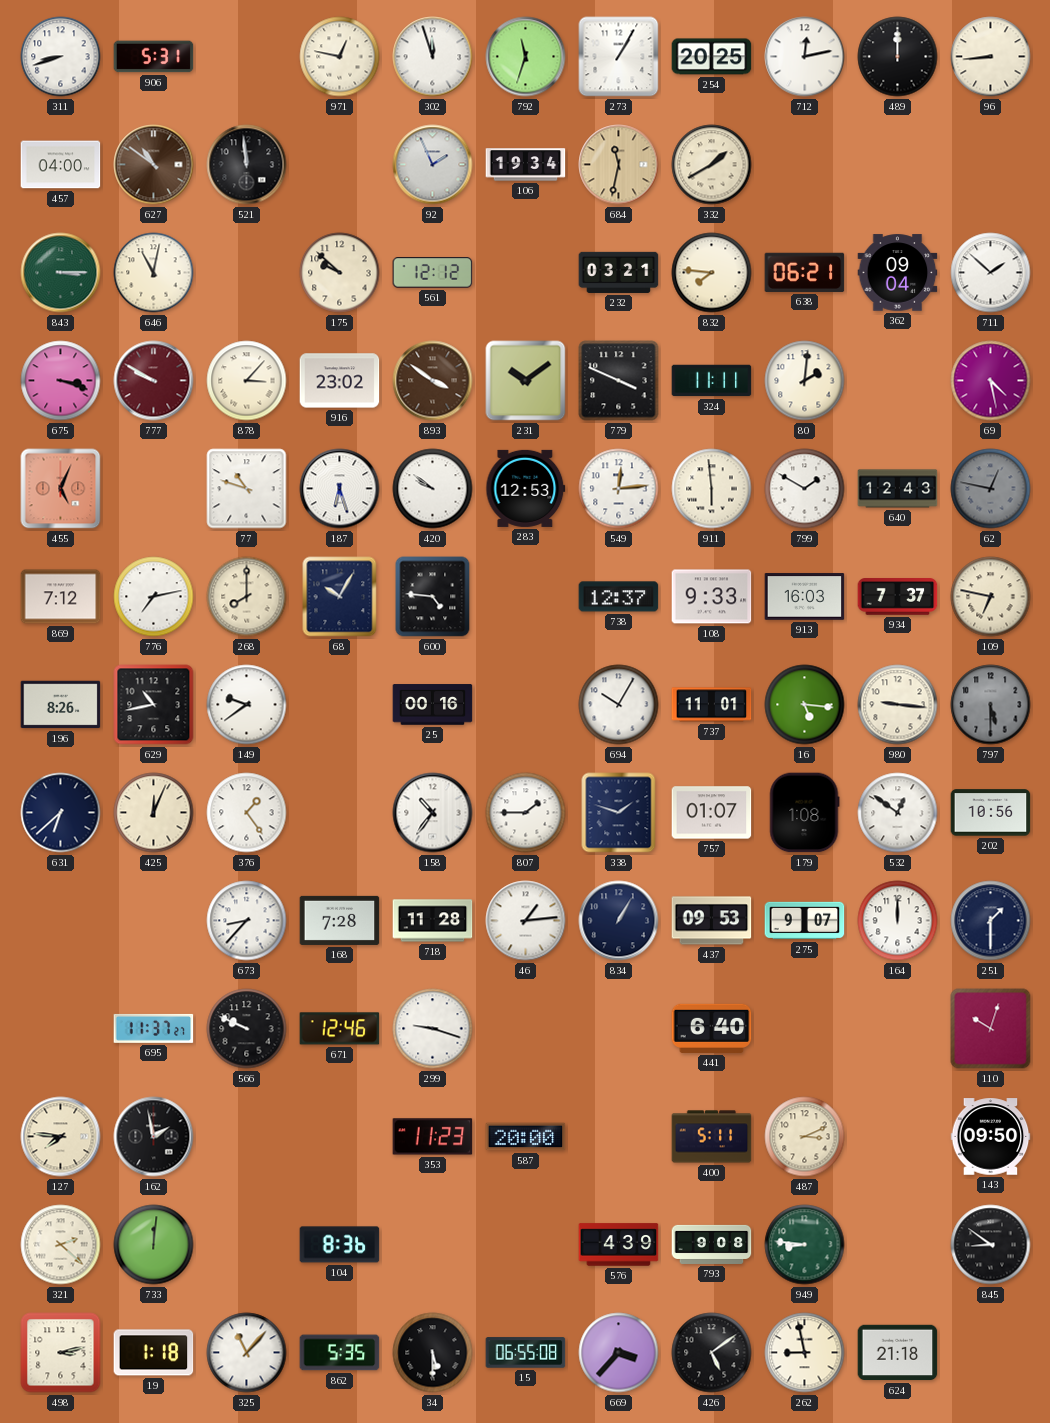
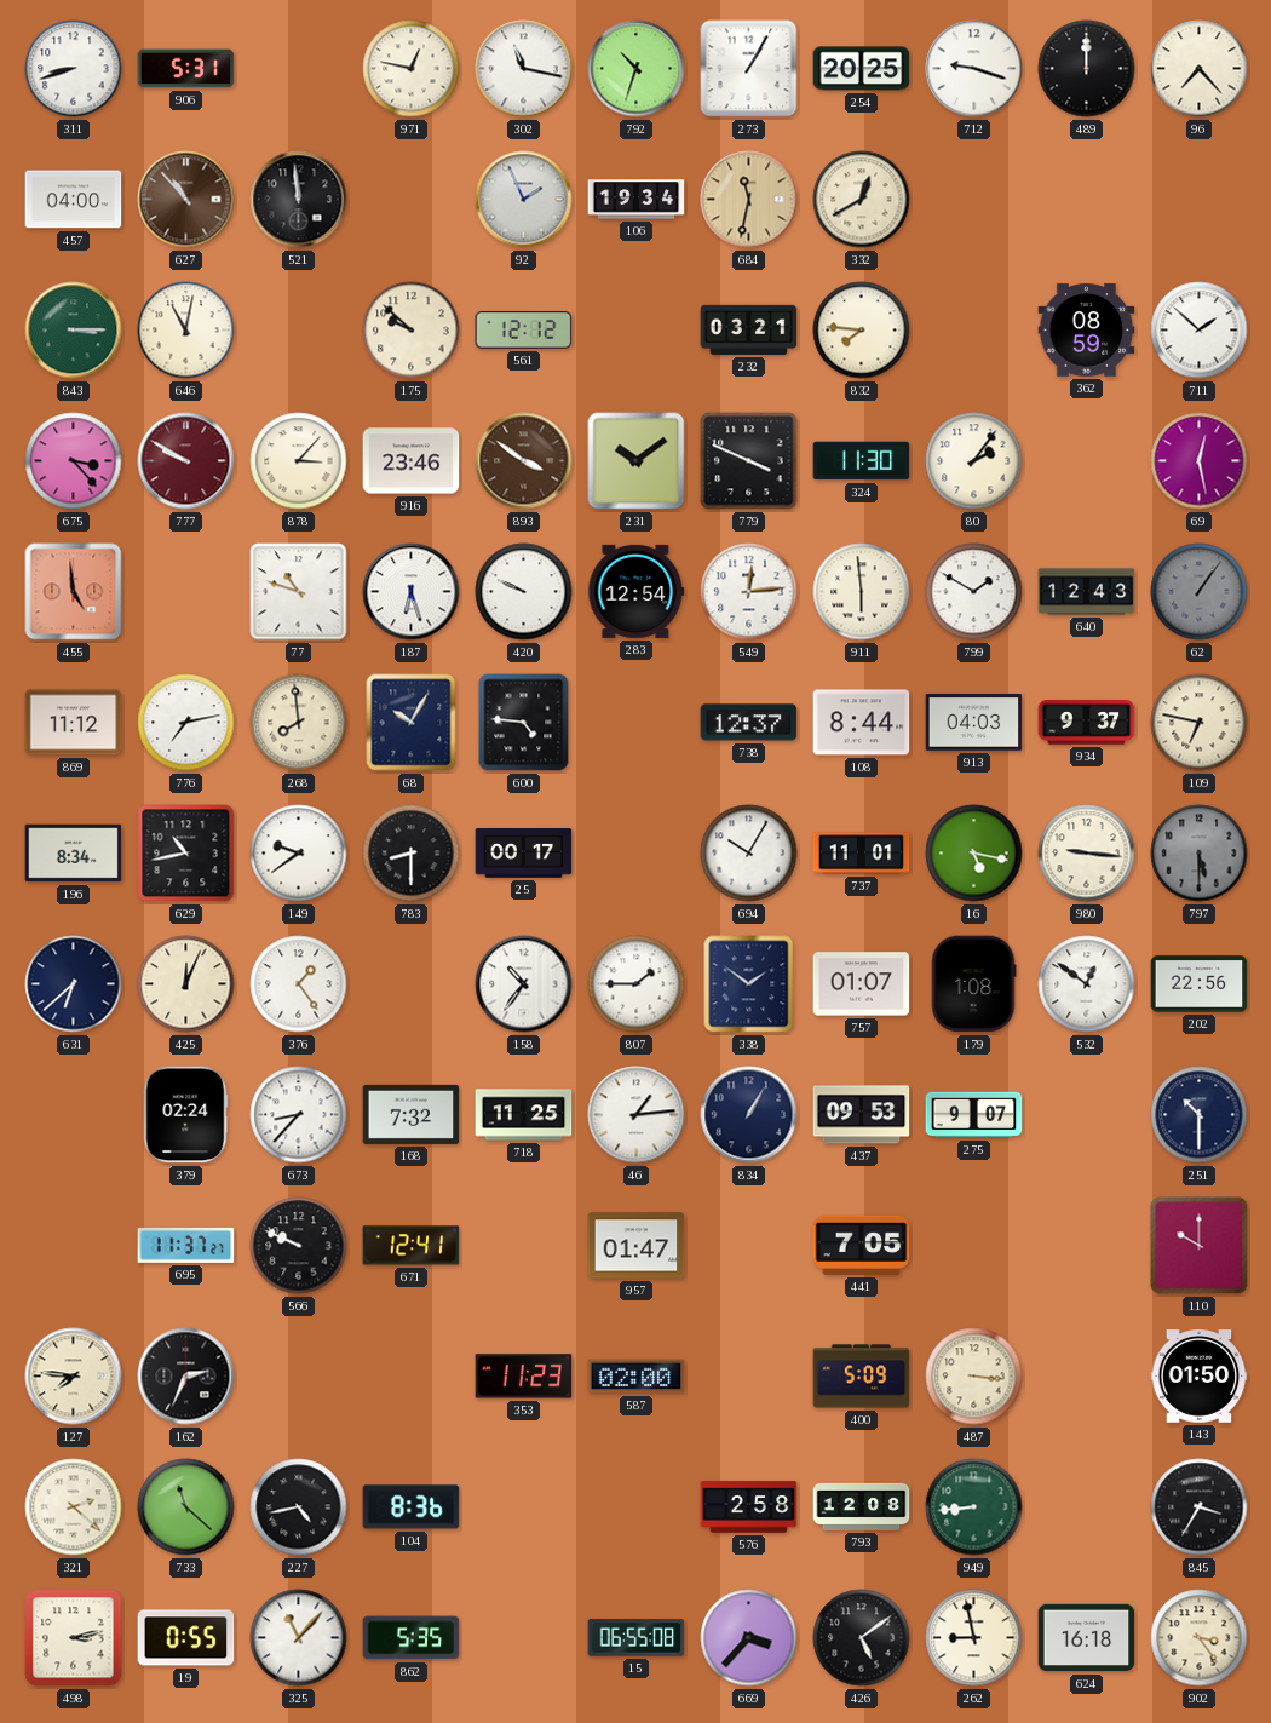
302: 11:57 -> 11:17
792: 11:33 -> 10:33
712: 12:13 -> 9:18
96: 8:44 -> 7:23
627: 10:51 -> 10:53
332: 1:40 -> 12:40
638: 06:21 -> none
362: 09:04 -> 08:59
675: 3:18 -> 3:23
916: 23:02 -> 23:46
324: 11:11 -> 11:30
80: 2:01 -> 2:06
69: 4:28 -> 12:28
455: 5:04 -> 4:59
420: 9:51 -> 9:49
283: 12:53 -> 12:54
62: 12:47 -> 1:06
869: 7:12 -> 11:12
268: 8:00 -> 7:59
108: 9:33 -> 8:44
913: 16:03 -> 04:03
934: 7:37 -> 9:37
196: 8:26 -> 8:34
783: none -> 8:30
25: 00:16 -> 00:17
16: 5:16 -> 5:17
338: 1:48 -> 1:51
202: 10:56 -> 22:56
379: none -> 02:24
168: 7:28 -> 7:32
718: 11:28 -> 11:25
164: 12:00 -> none
251: 1:30 -> 10:30
671: 12:46 -> 12:41
299: 9:18 -> none
957: none -> 01:47
441: 6:40 -> 7:05
110: 10:03 -> 10:00
162: 1:58 -> 2:34
587: 20:00 -> 02:00
400: 5:11 -> 5:09
487: 3:11 -> 3:16
143: 09:50 -> 01:50
733: 12:01 -> 11:22
227: none -> 4:43
576: 4:39 -> 2:58
793: 9:08 -> 12:08
949: 8:46 -> 8:44
845: 8:51 -> 3:35
19: 1:18 -> 0:55
34: 5:30 -> none
624: 21:18 -> 16:18
902: none -> 3:24
